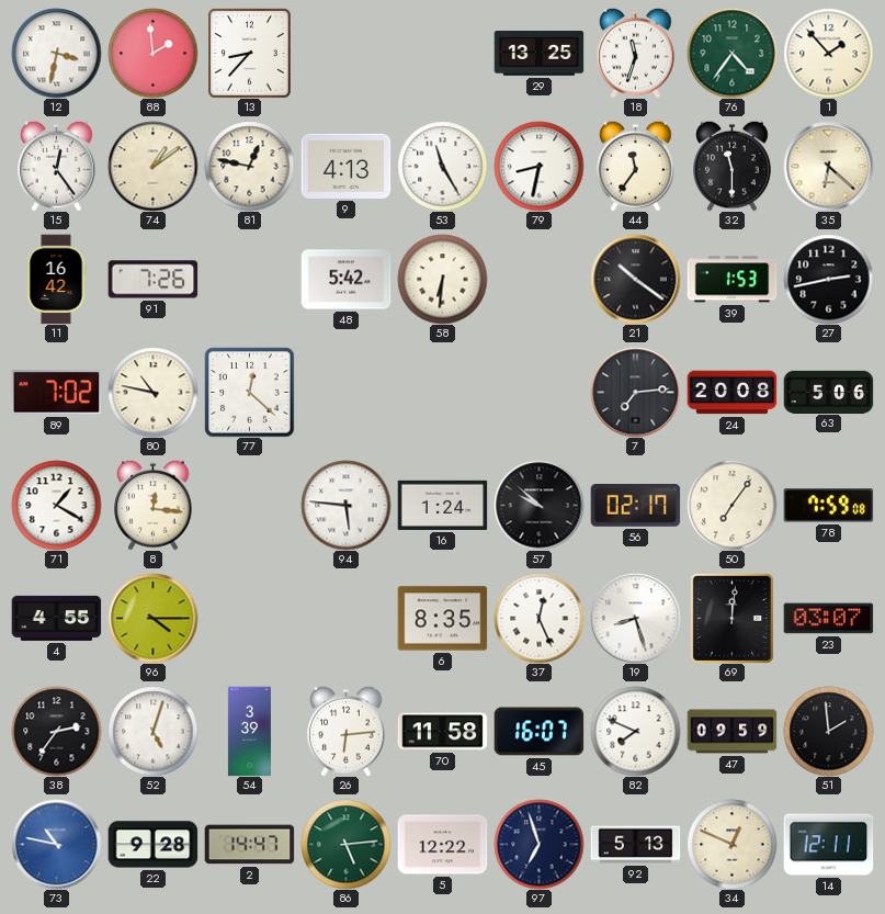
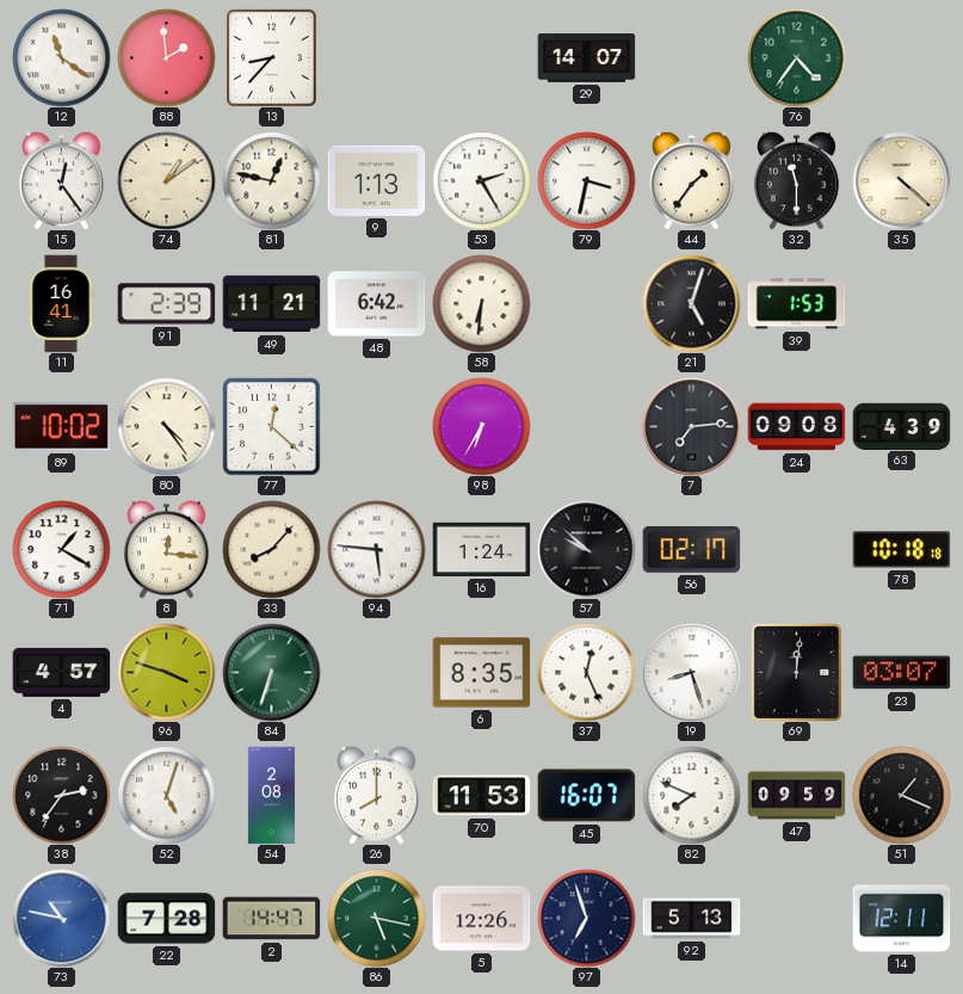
12: 3:32 -> 11:21
29: 13:25 -> 14:07
18: 11:33 -> none
1: 1:53 -> none
9: 4:13 -> 1:13
53: 11:25 -> 2:25
79: 8:32 -> 3:32
44: 11:36 -> 1:36
35: 6:22 -> 4:22
11: 16:42 -> 16:41
91: 7:26 -> 2:39
49: none -> 11:21
48: 5:42 -> 6:42
21: 10:21 -> 5:03
27: 2:43 -> none
89: 7:02 -> 10:02
80: 10:47 -> 4:24
98: none -> 6:35
24: 20:08 -> 09:08
63: 5:06 -> 4:39
33: none -> 8:07
50: 7:06 -> none
78: 7:59 -> 10:18
4: 4:55 -> 4:57
96: 4:15 -> 3:48
84: none -> 6:33
54: 3:39 -> 2:08
26: 6:14 -> 8:00
70: 11:58 -> 11:53
51: 1:59 -> 1:19
22: 9:28 -> 7:28
86: 5:14 -> 5:17
5: 12:22 -> 12:26
34: 12:49 -> none
